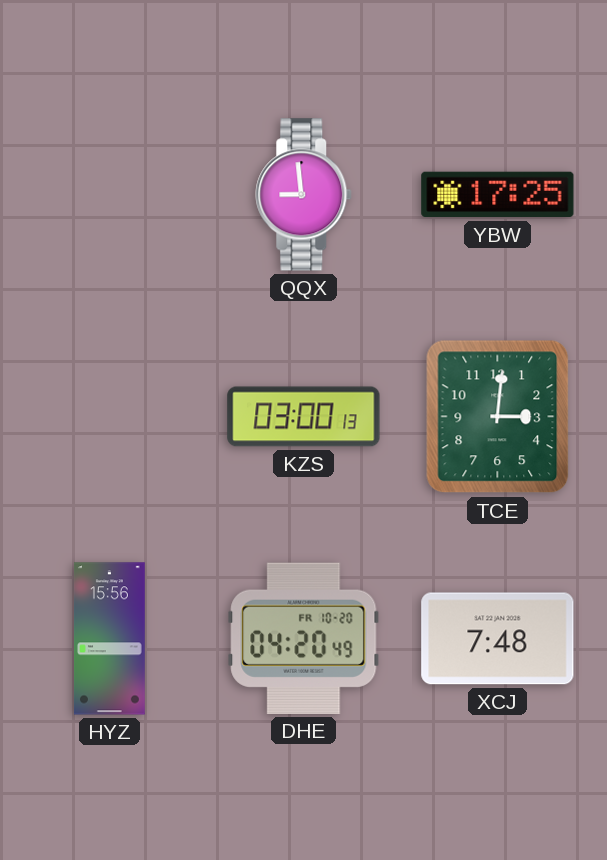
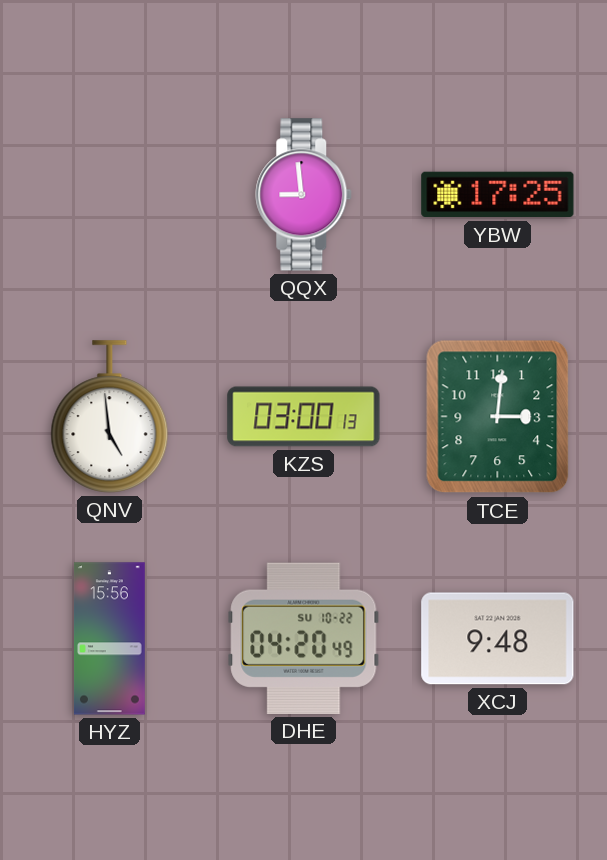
QNV: none -> 4:59
DHE date: FR 10-20 -> SU 10-22
XCJ: 7:48 -> 9:48
